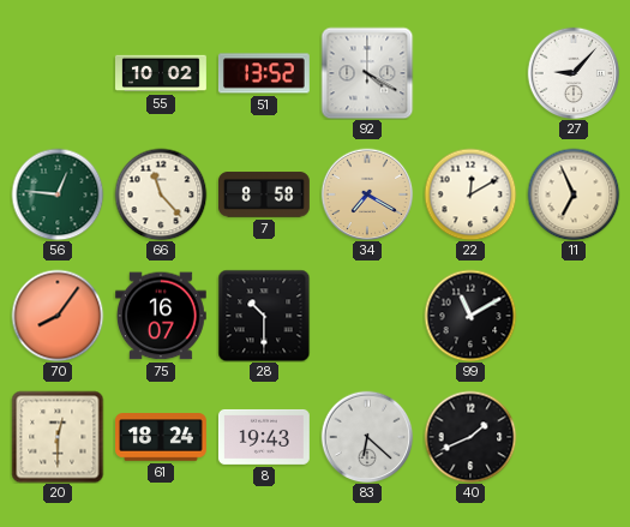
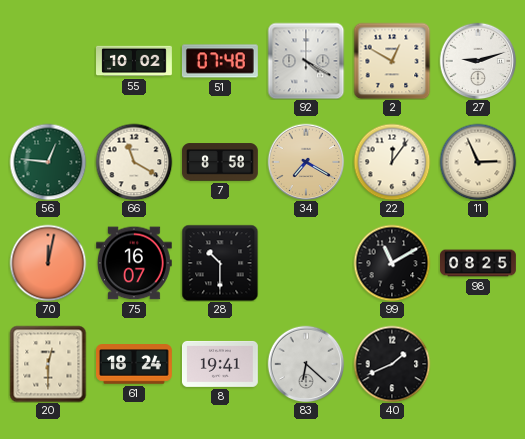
51: 13:52 -> 07:48
2: none -> 12:50
27: 9:07 -> 9:12
66: 11:23 -> 11:20
22: 12:10 -> 12:06
11: 6:56 -> 2:56
70: 8:06 -> 12:02
98: none -> 08:25
8: 19:43 -> 19:41
